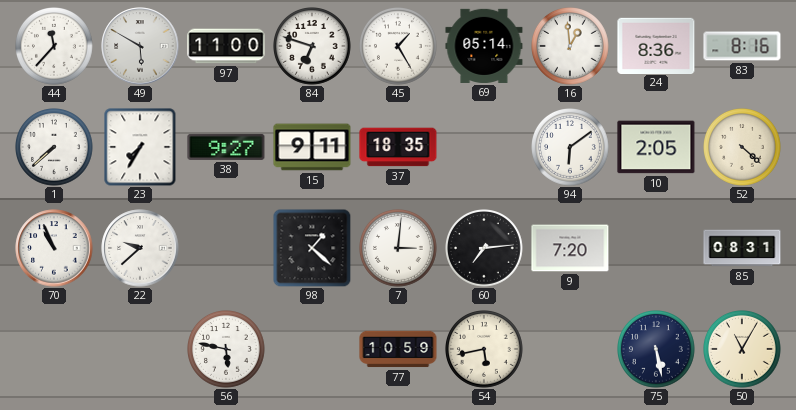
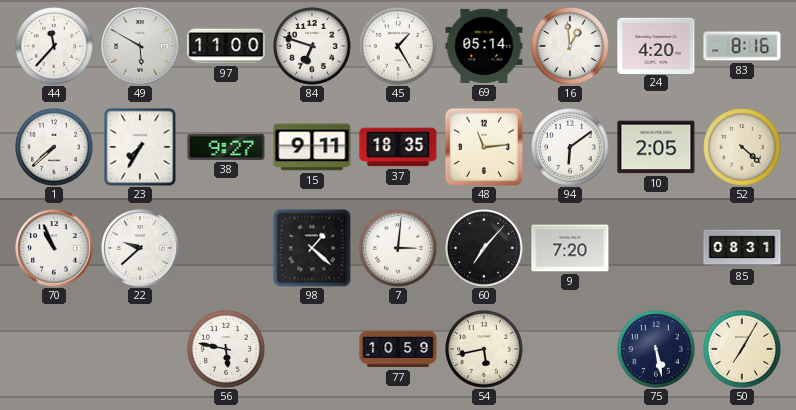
24: 8:36 -> 4:20
48: none -> 11:14
60: 7:14 -> 7:07
50: 11:05 -> 7:05
